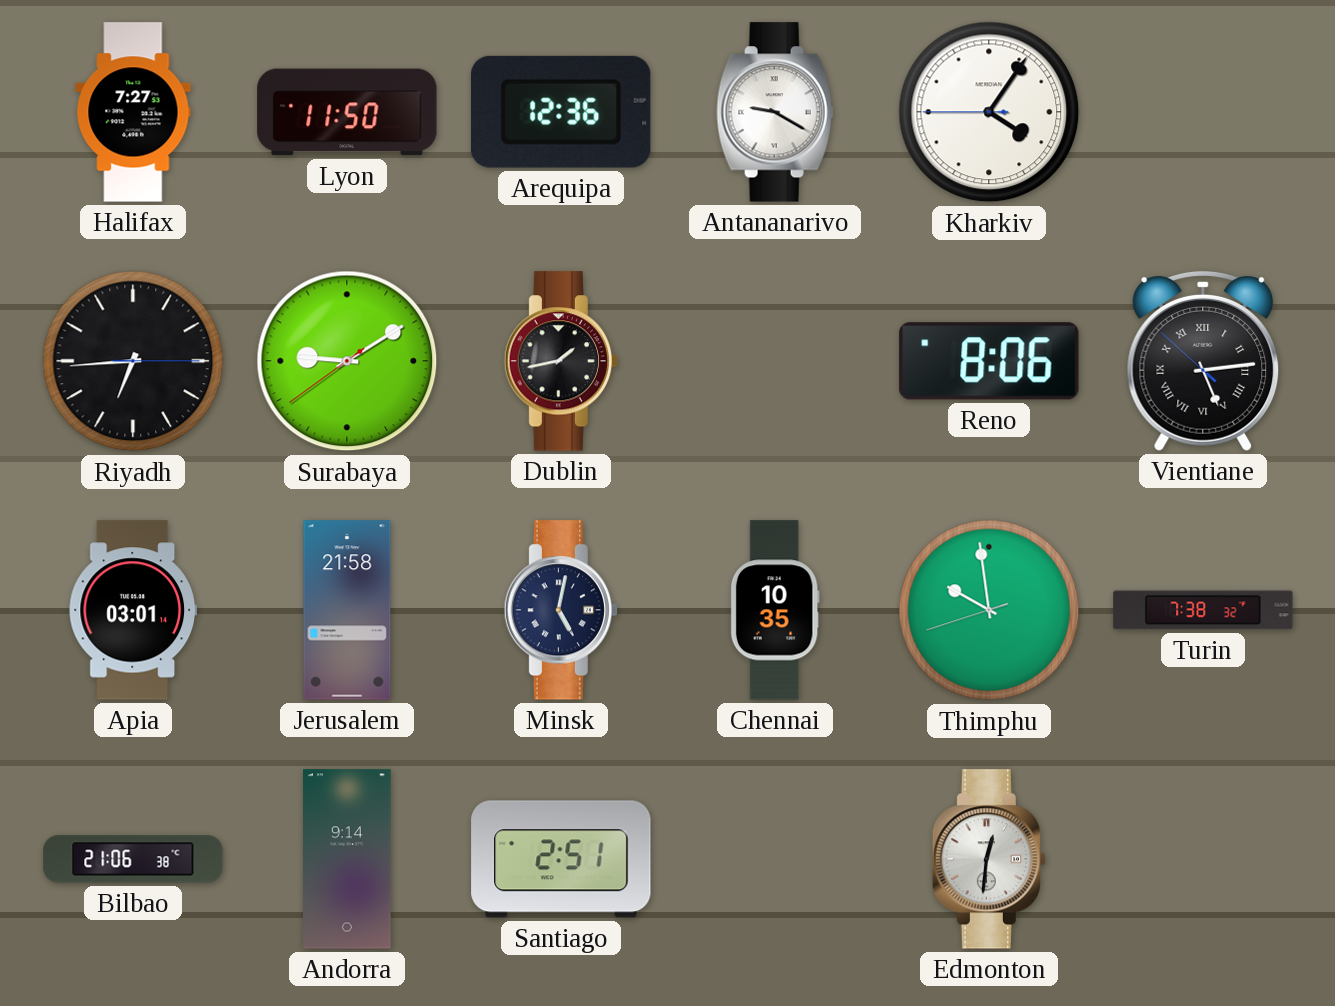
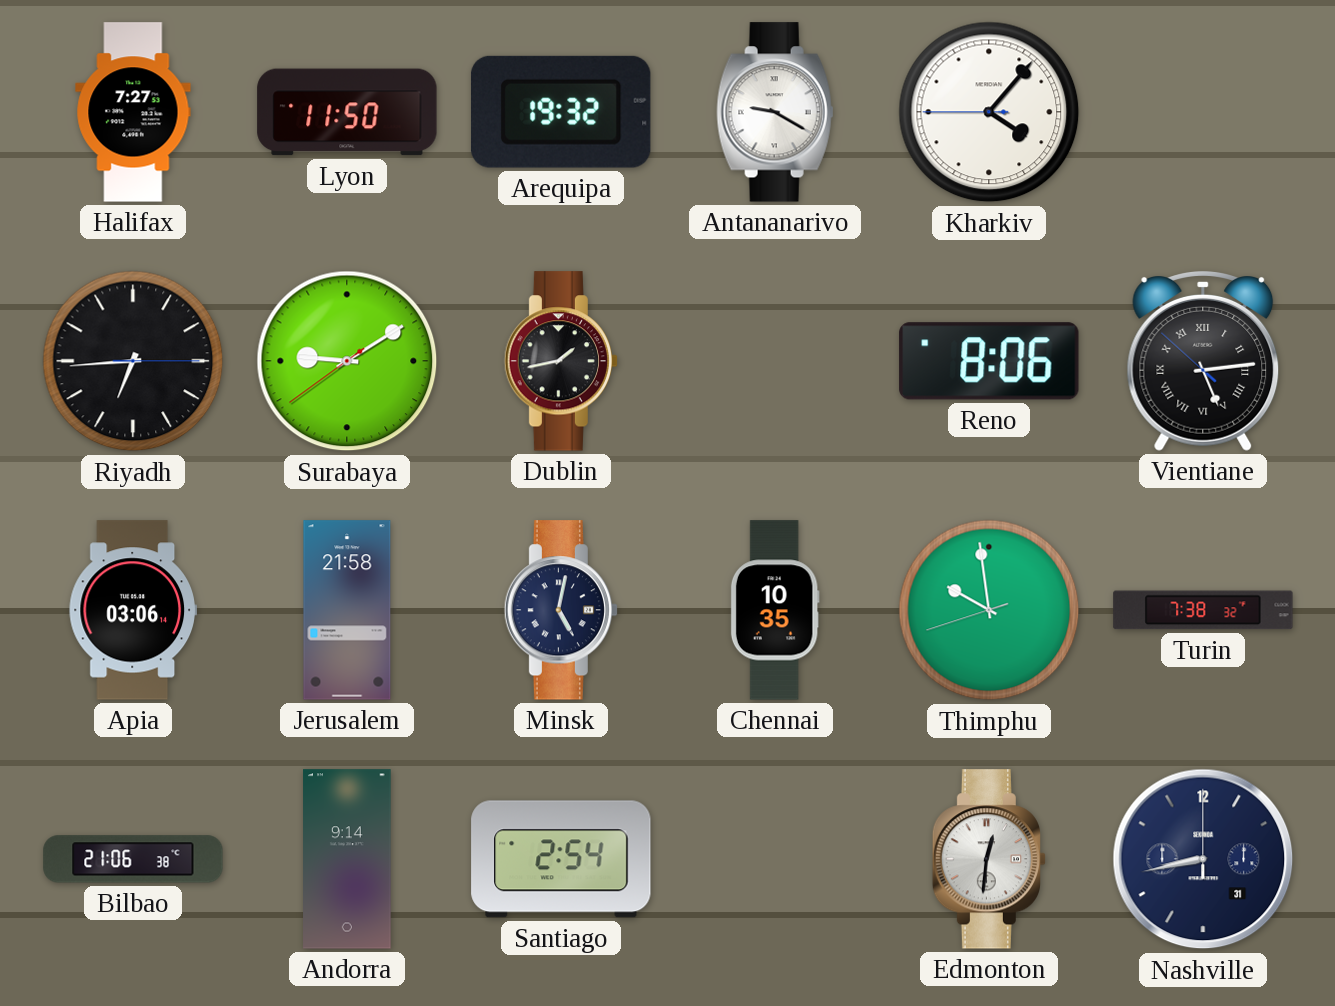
Arequipa: 12:36 -> 19:32
Kharkiv: 4:05 -> 4:06
Apia: 03:01 -> 03:06
Santiago: 2:51 -> 2:54
Nashville: none -> 8:43
